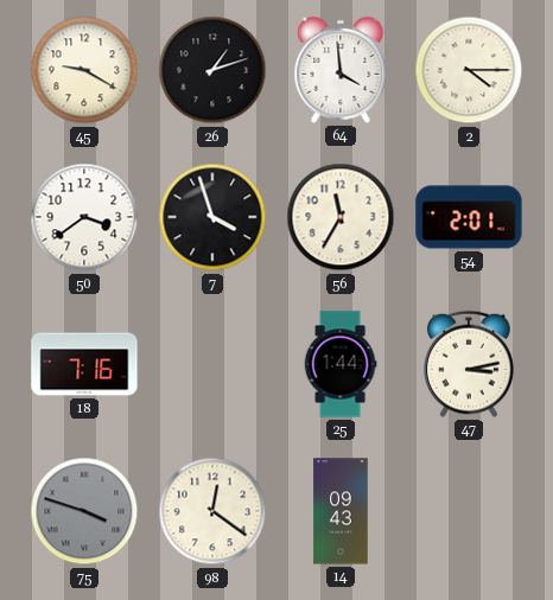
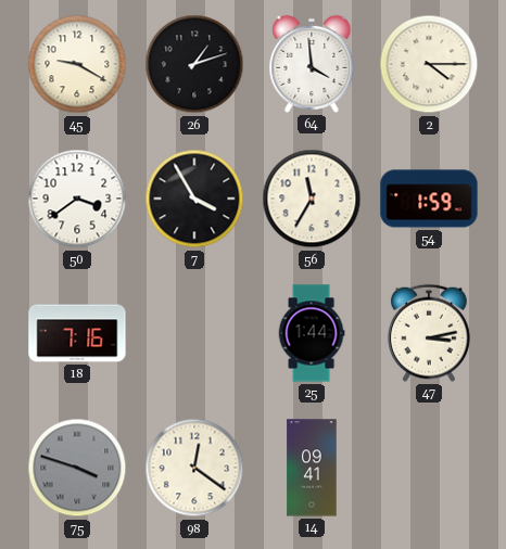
7: 3:57 -> 3:55
54: 2:01 -> 1:59
14: 09:43 -> 09:41
